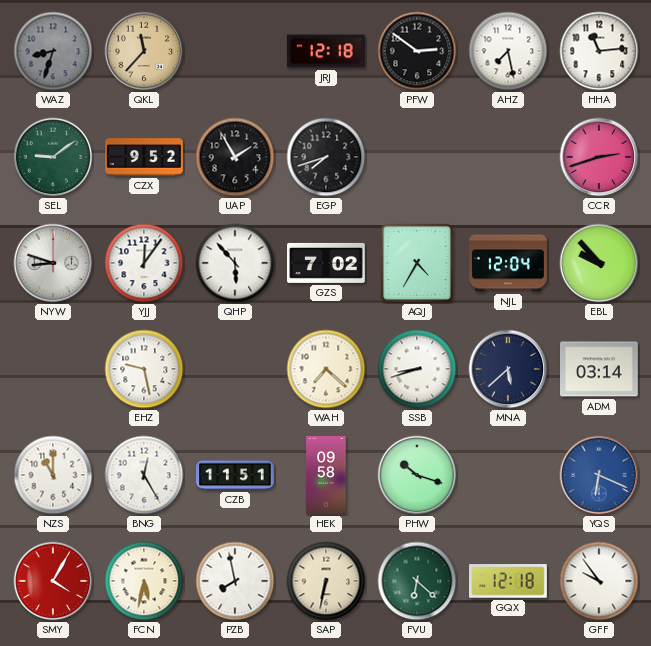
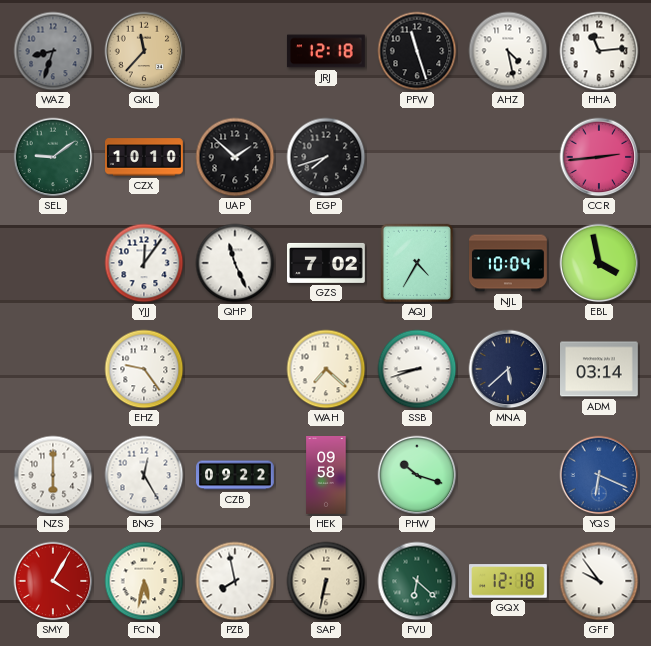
PFW: 2:51 -> 11:27
AHZ: 7:28 -> 4:28
CZX: 9:52 -> 10:10
UAP: 1:55 -> 1:52
CCR: 2:42 -> 2:44
NYW: 8:48 -> none
QHP: 5:53 -> 11:26
NJL: 12:04 -> 10:04
EBL: 9:53 -> 3:58
EHZ: 9:28 -> 9:24
NZS: 11:00 -> 6:00
CZB: 11:51 -> 09:22
